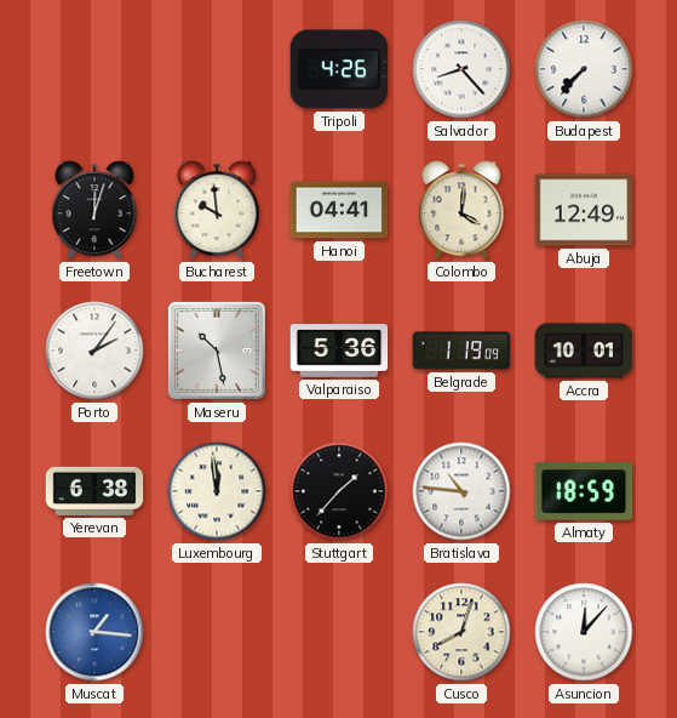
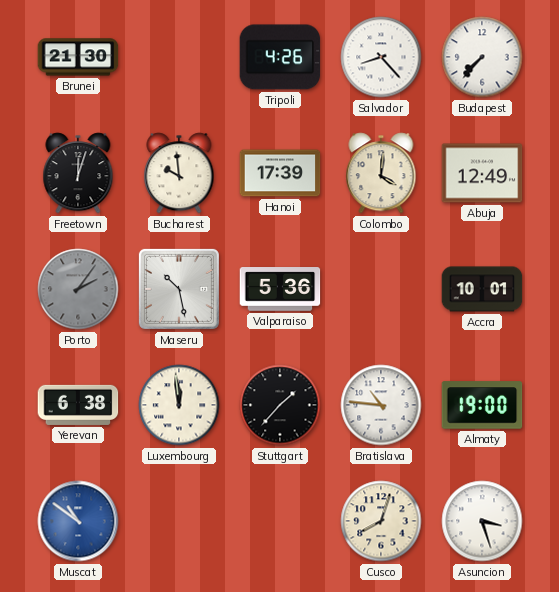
Brunei: none -> 21:30
Hanoi: 04:41 -> 17:39
Porto dial: white -> grey
Belgrade: 1:19 -> none
Almaty: 18:59 -> 19:00
Muscat: 1:16 -> 10:51
Asuncion: 12:07 -> 3:27
